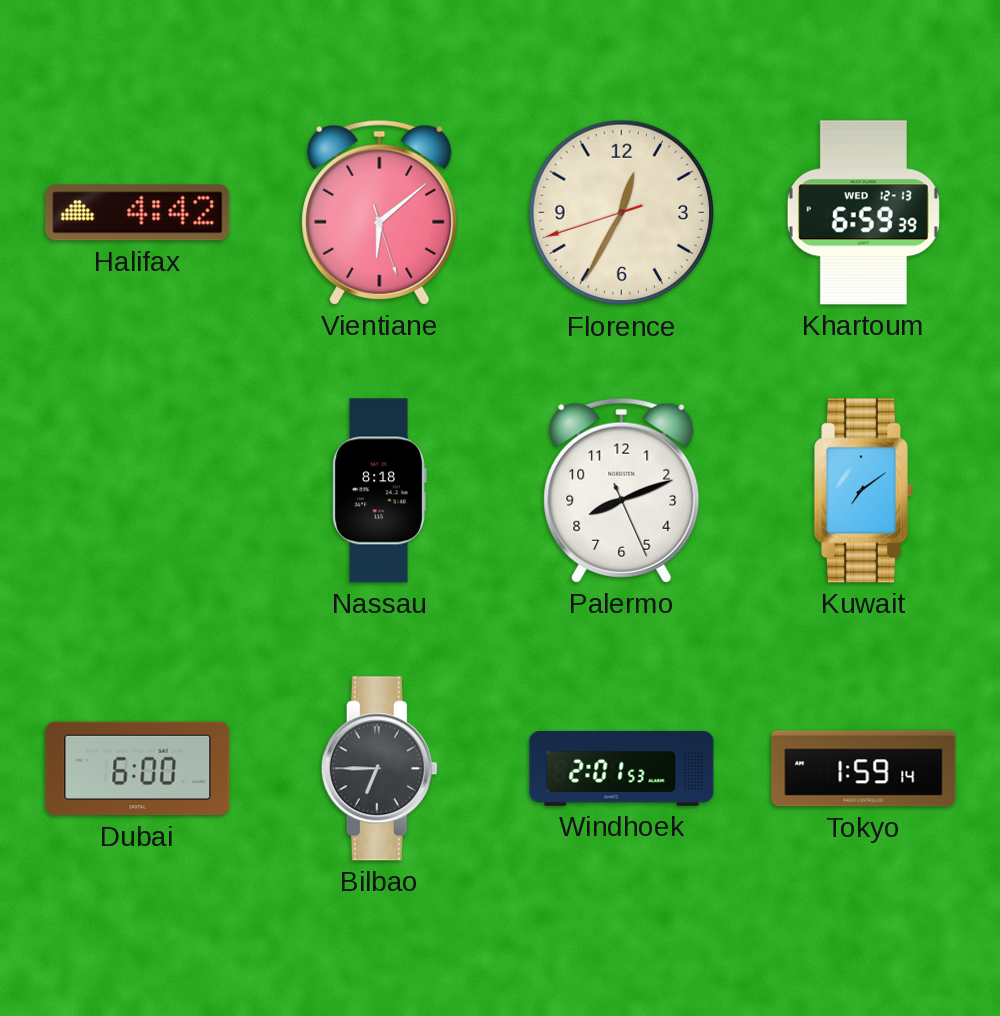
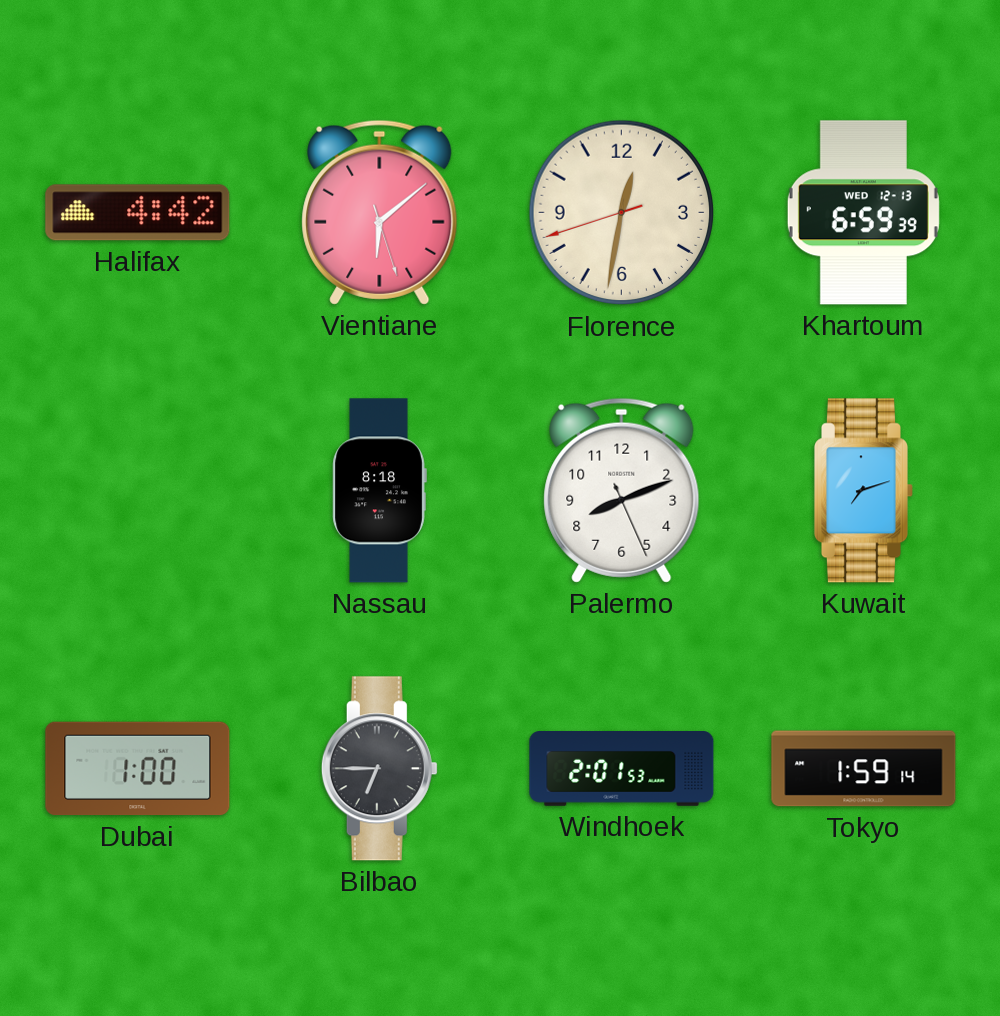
Florence: 12:34 -> 12:31
Kuwait: 7:09 -> 7:12
Dubai: 6:00 -> 1:00
